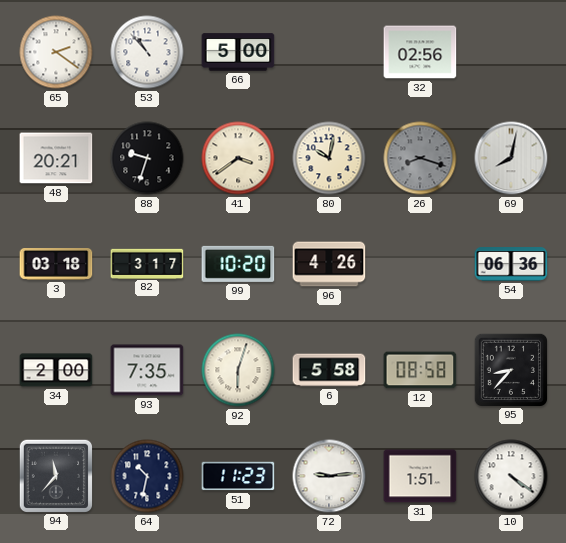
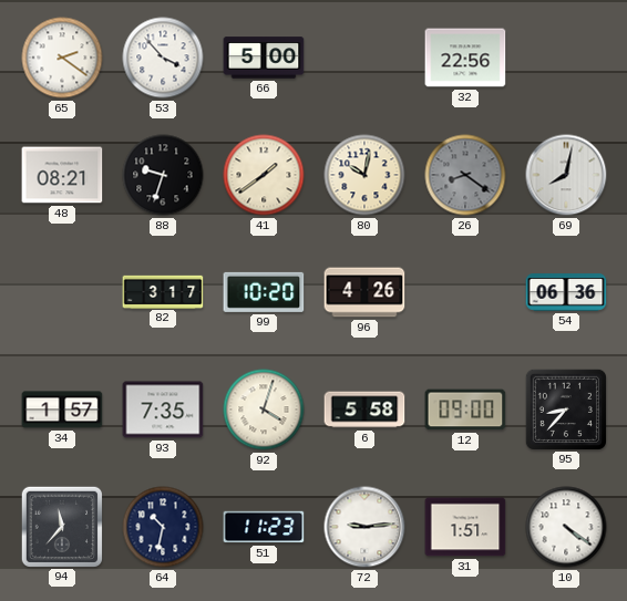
53: 10:53 -> 3:53
32: 02:56 -> 22:56
48: 20:21 -> 08:21
41: 3:39 -> 1:39
26: 8:18 -> 8:21
3: 03:18 -> none
34: 2:00 -> 1:57
92: 6:03 -> 4:03
12: 08:58 -> 09:00
